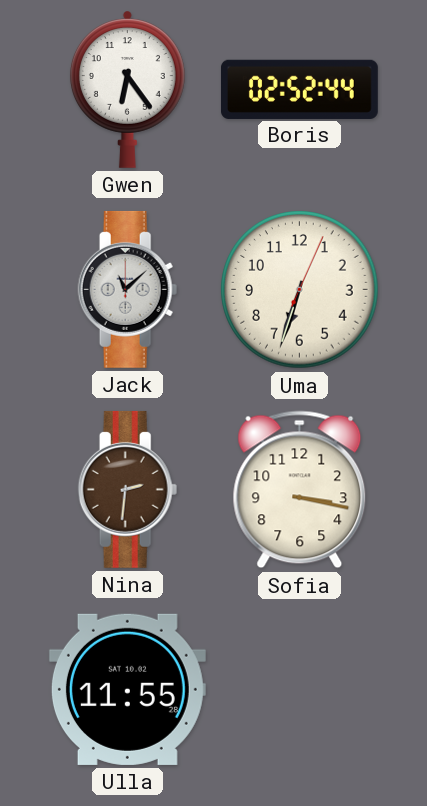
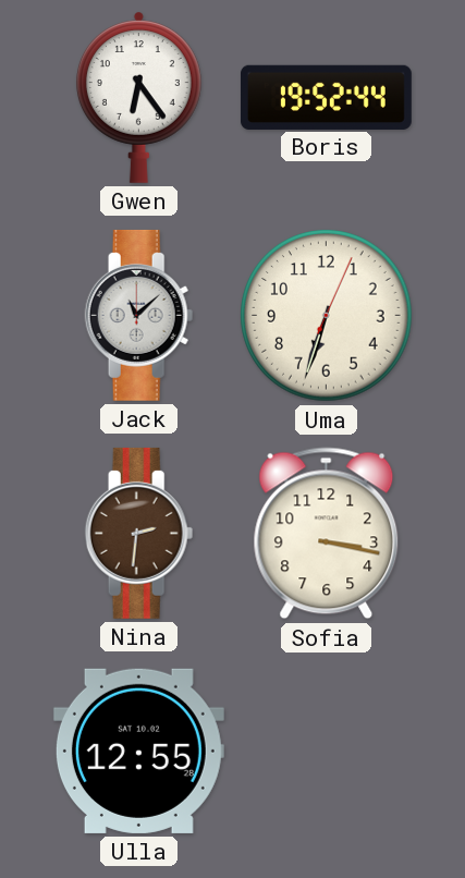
Boris: 02:52 -> 19:52
Ulla: 11:55 -> 12:55
